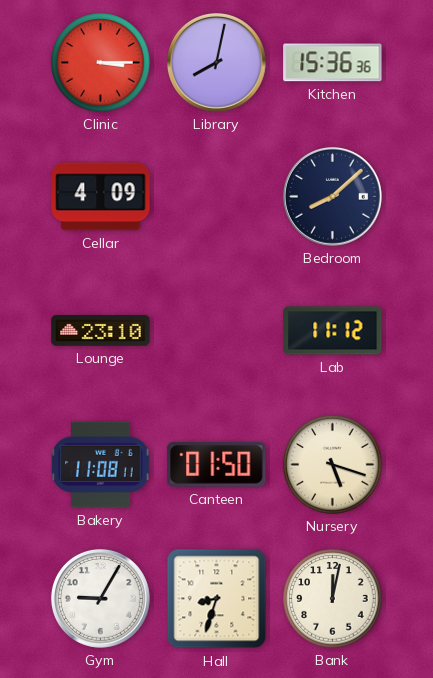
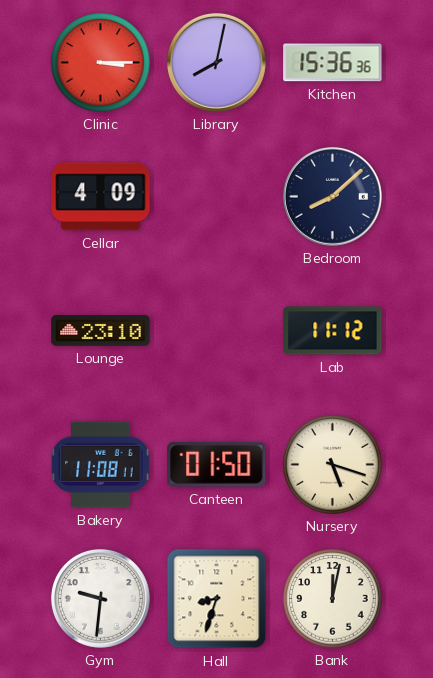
Gym: 9:05 -> 9:31
